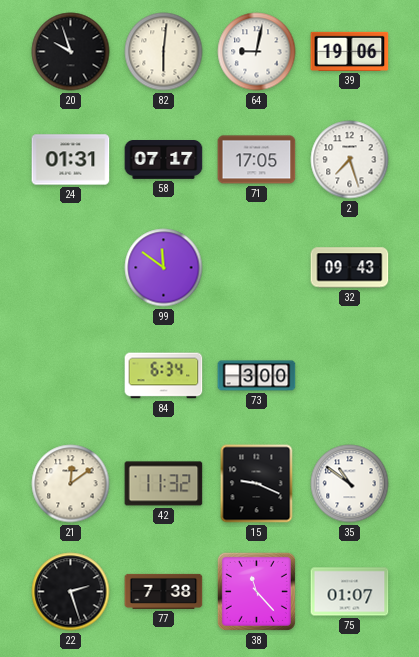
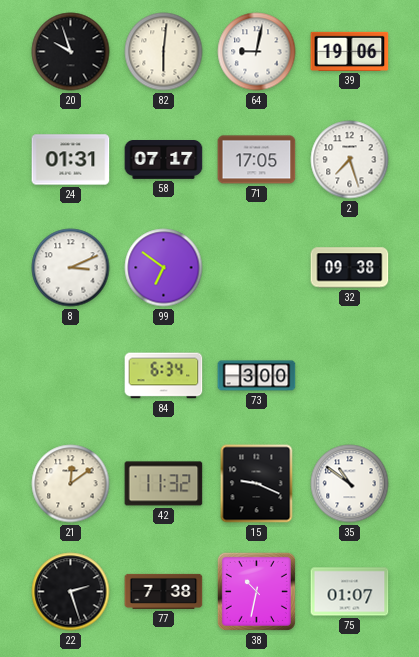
8: none -> 3:11
99: 11:51 -> 6:51
32: 09:43 -> 09:38
38: 11:23 -> 10:32
